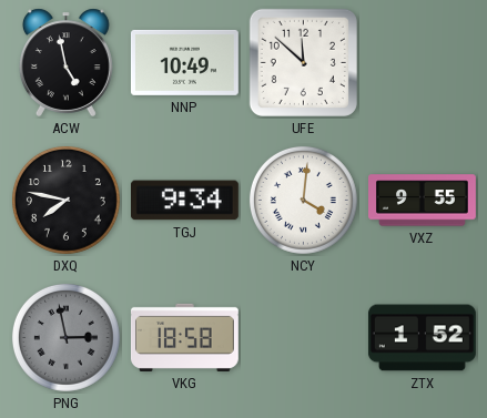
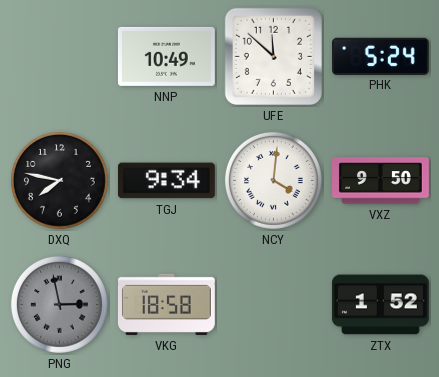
ACW: 4:58 -> none
PHK: none -> 5:24
VXZ: 9:55 -> 9:50
